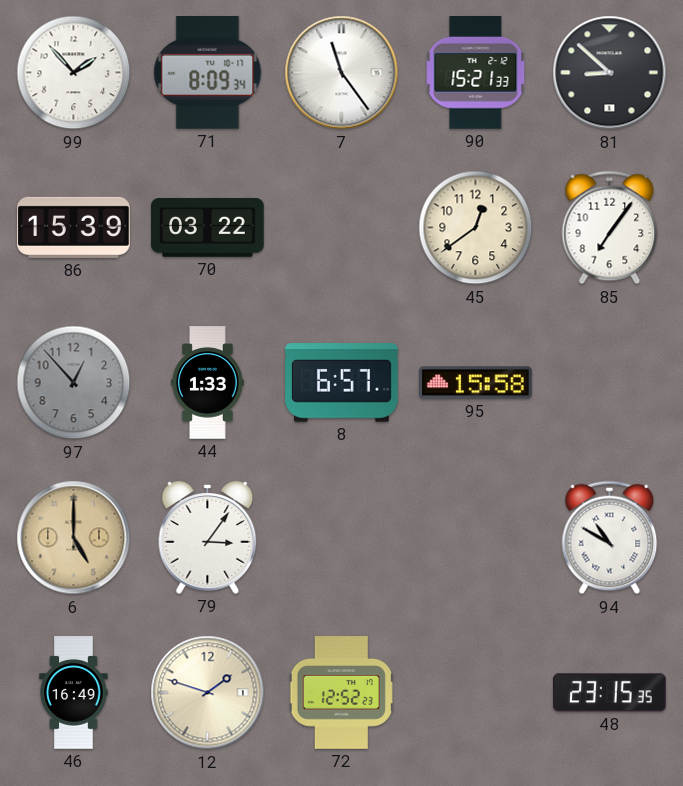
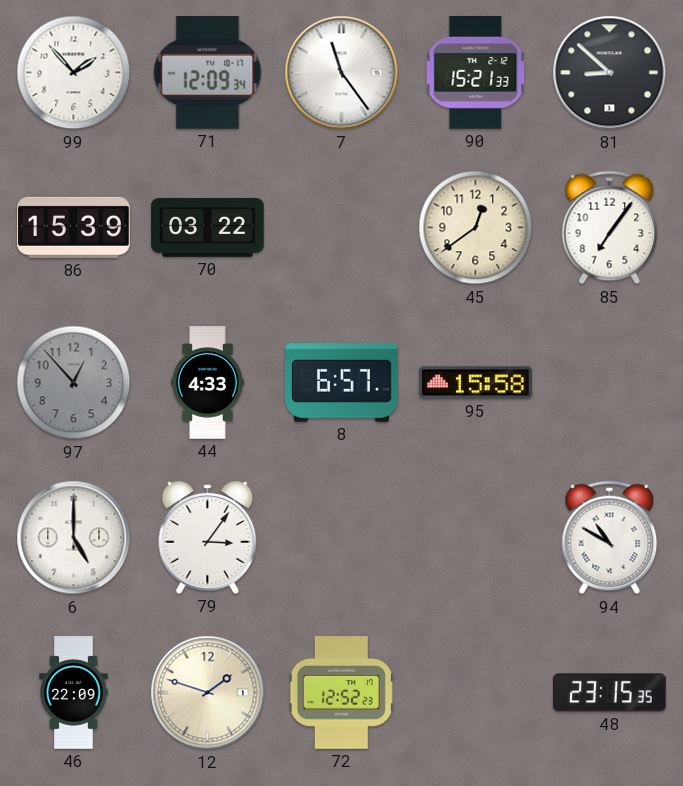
71: 8:09 -> 12:09
44: 1:33 -> 4:33
6 dial: champagne -> white
46: 16:49 -> 22:09
